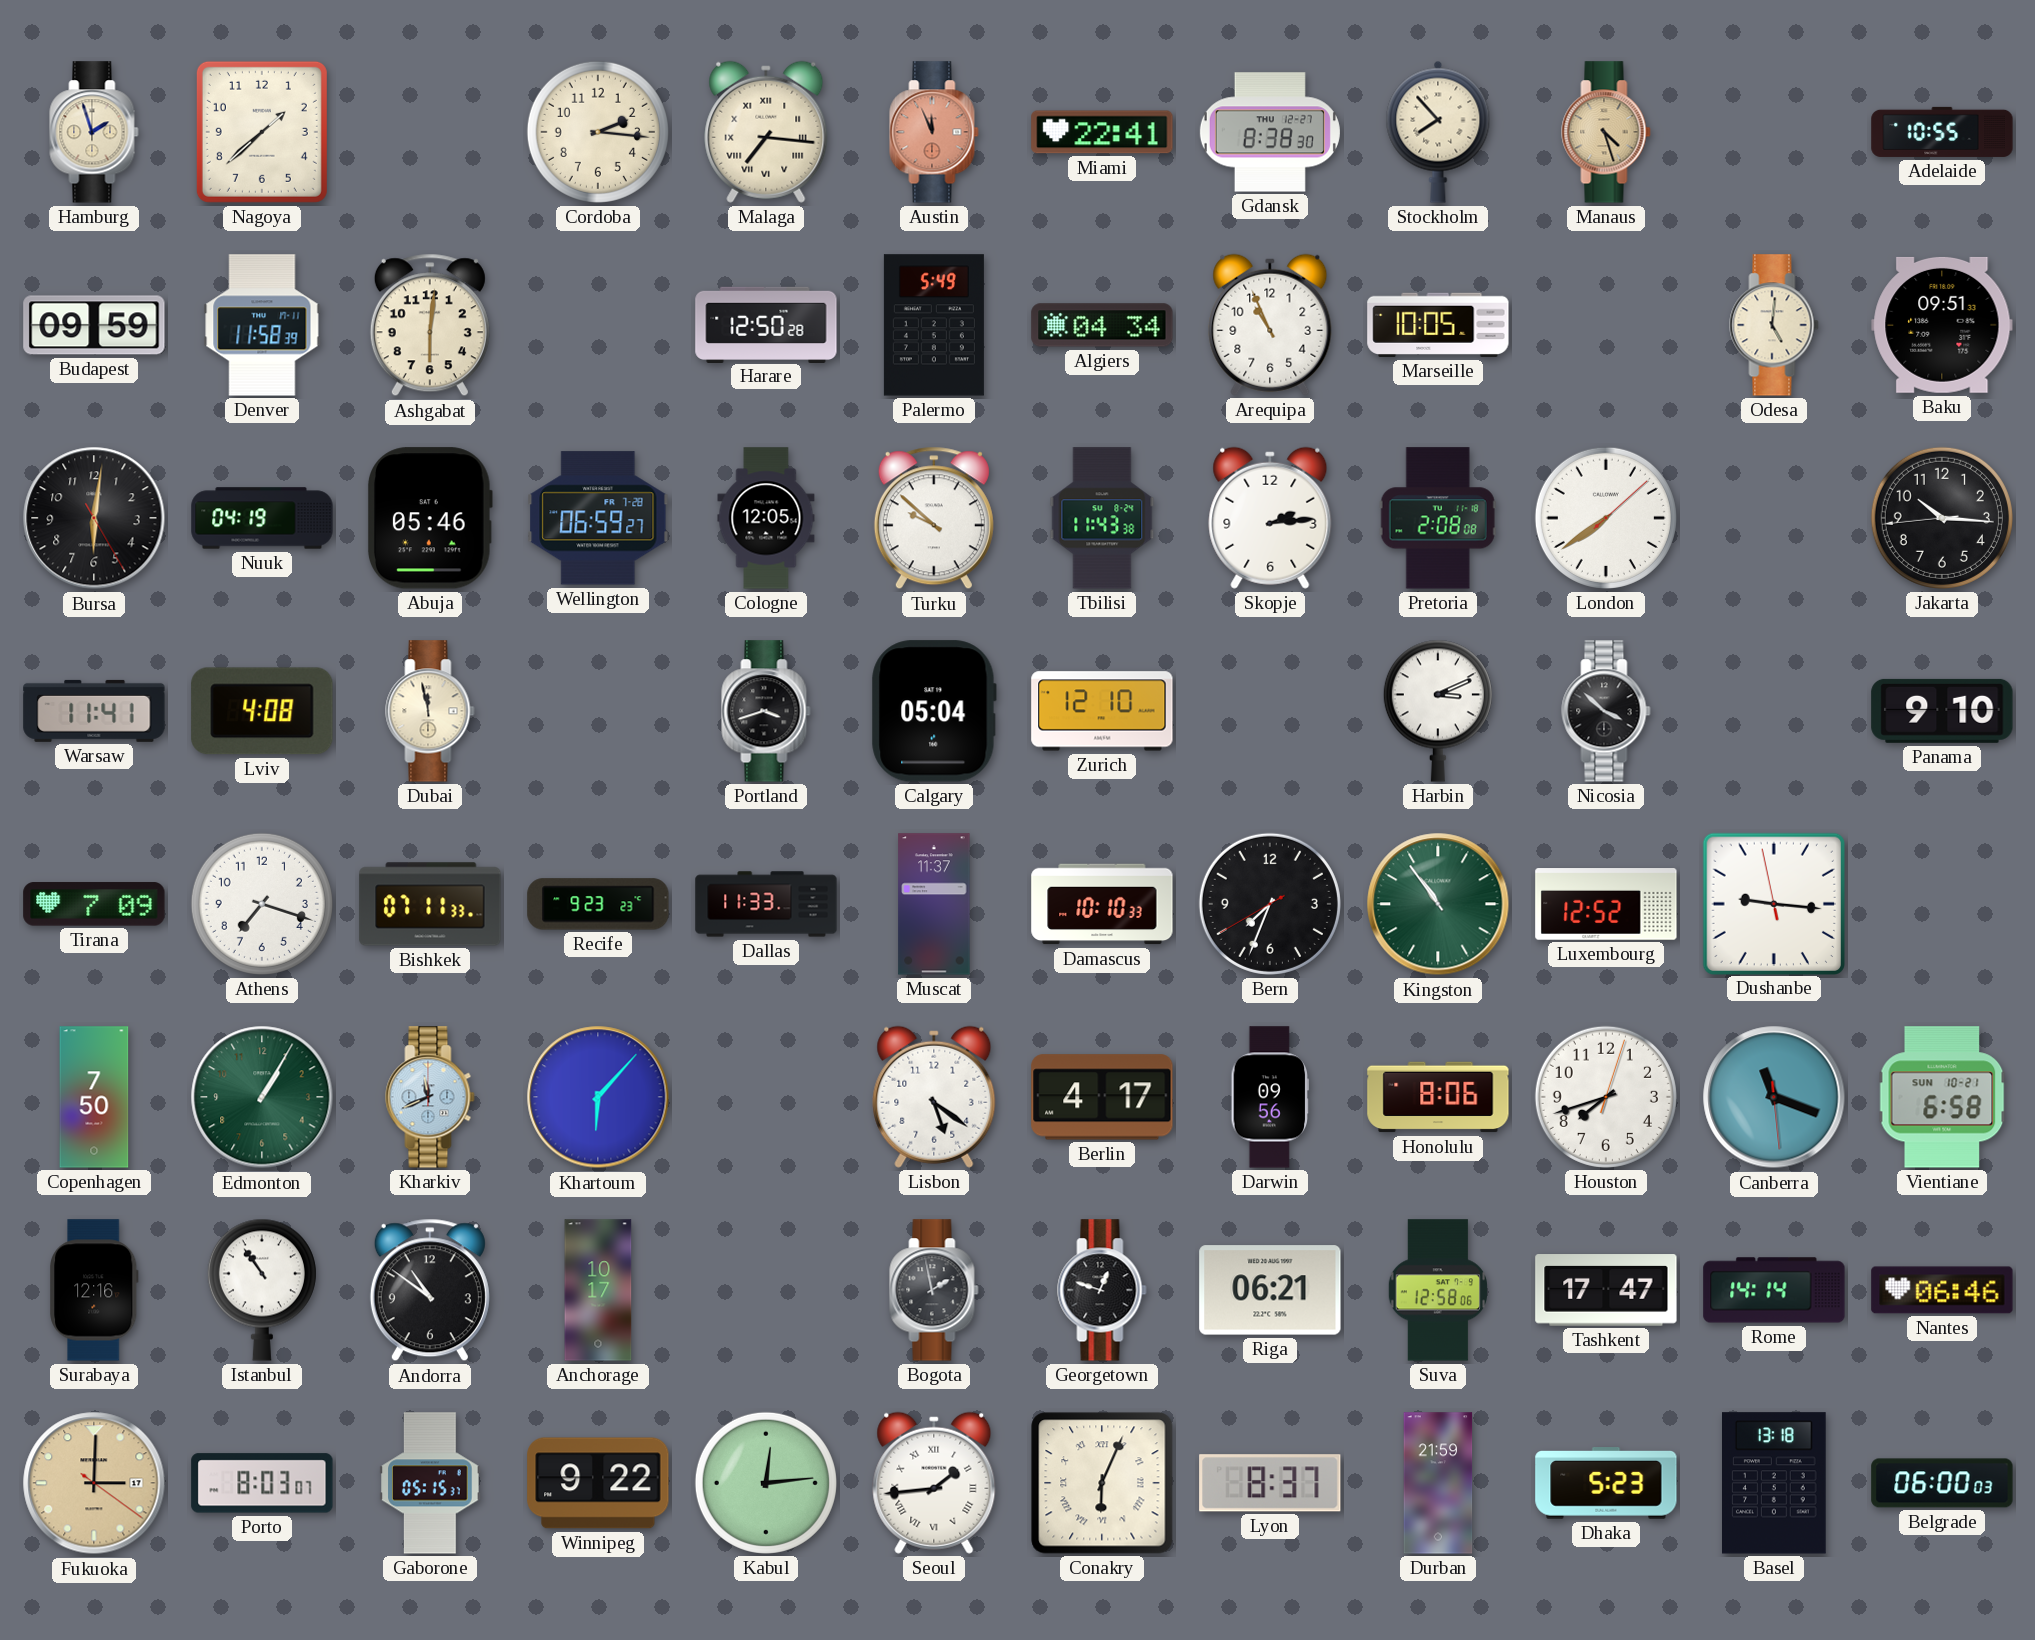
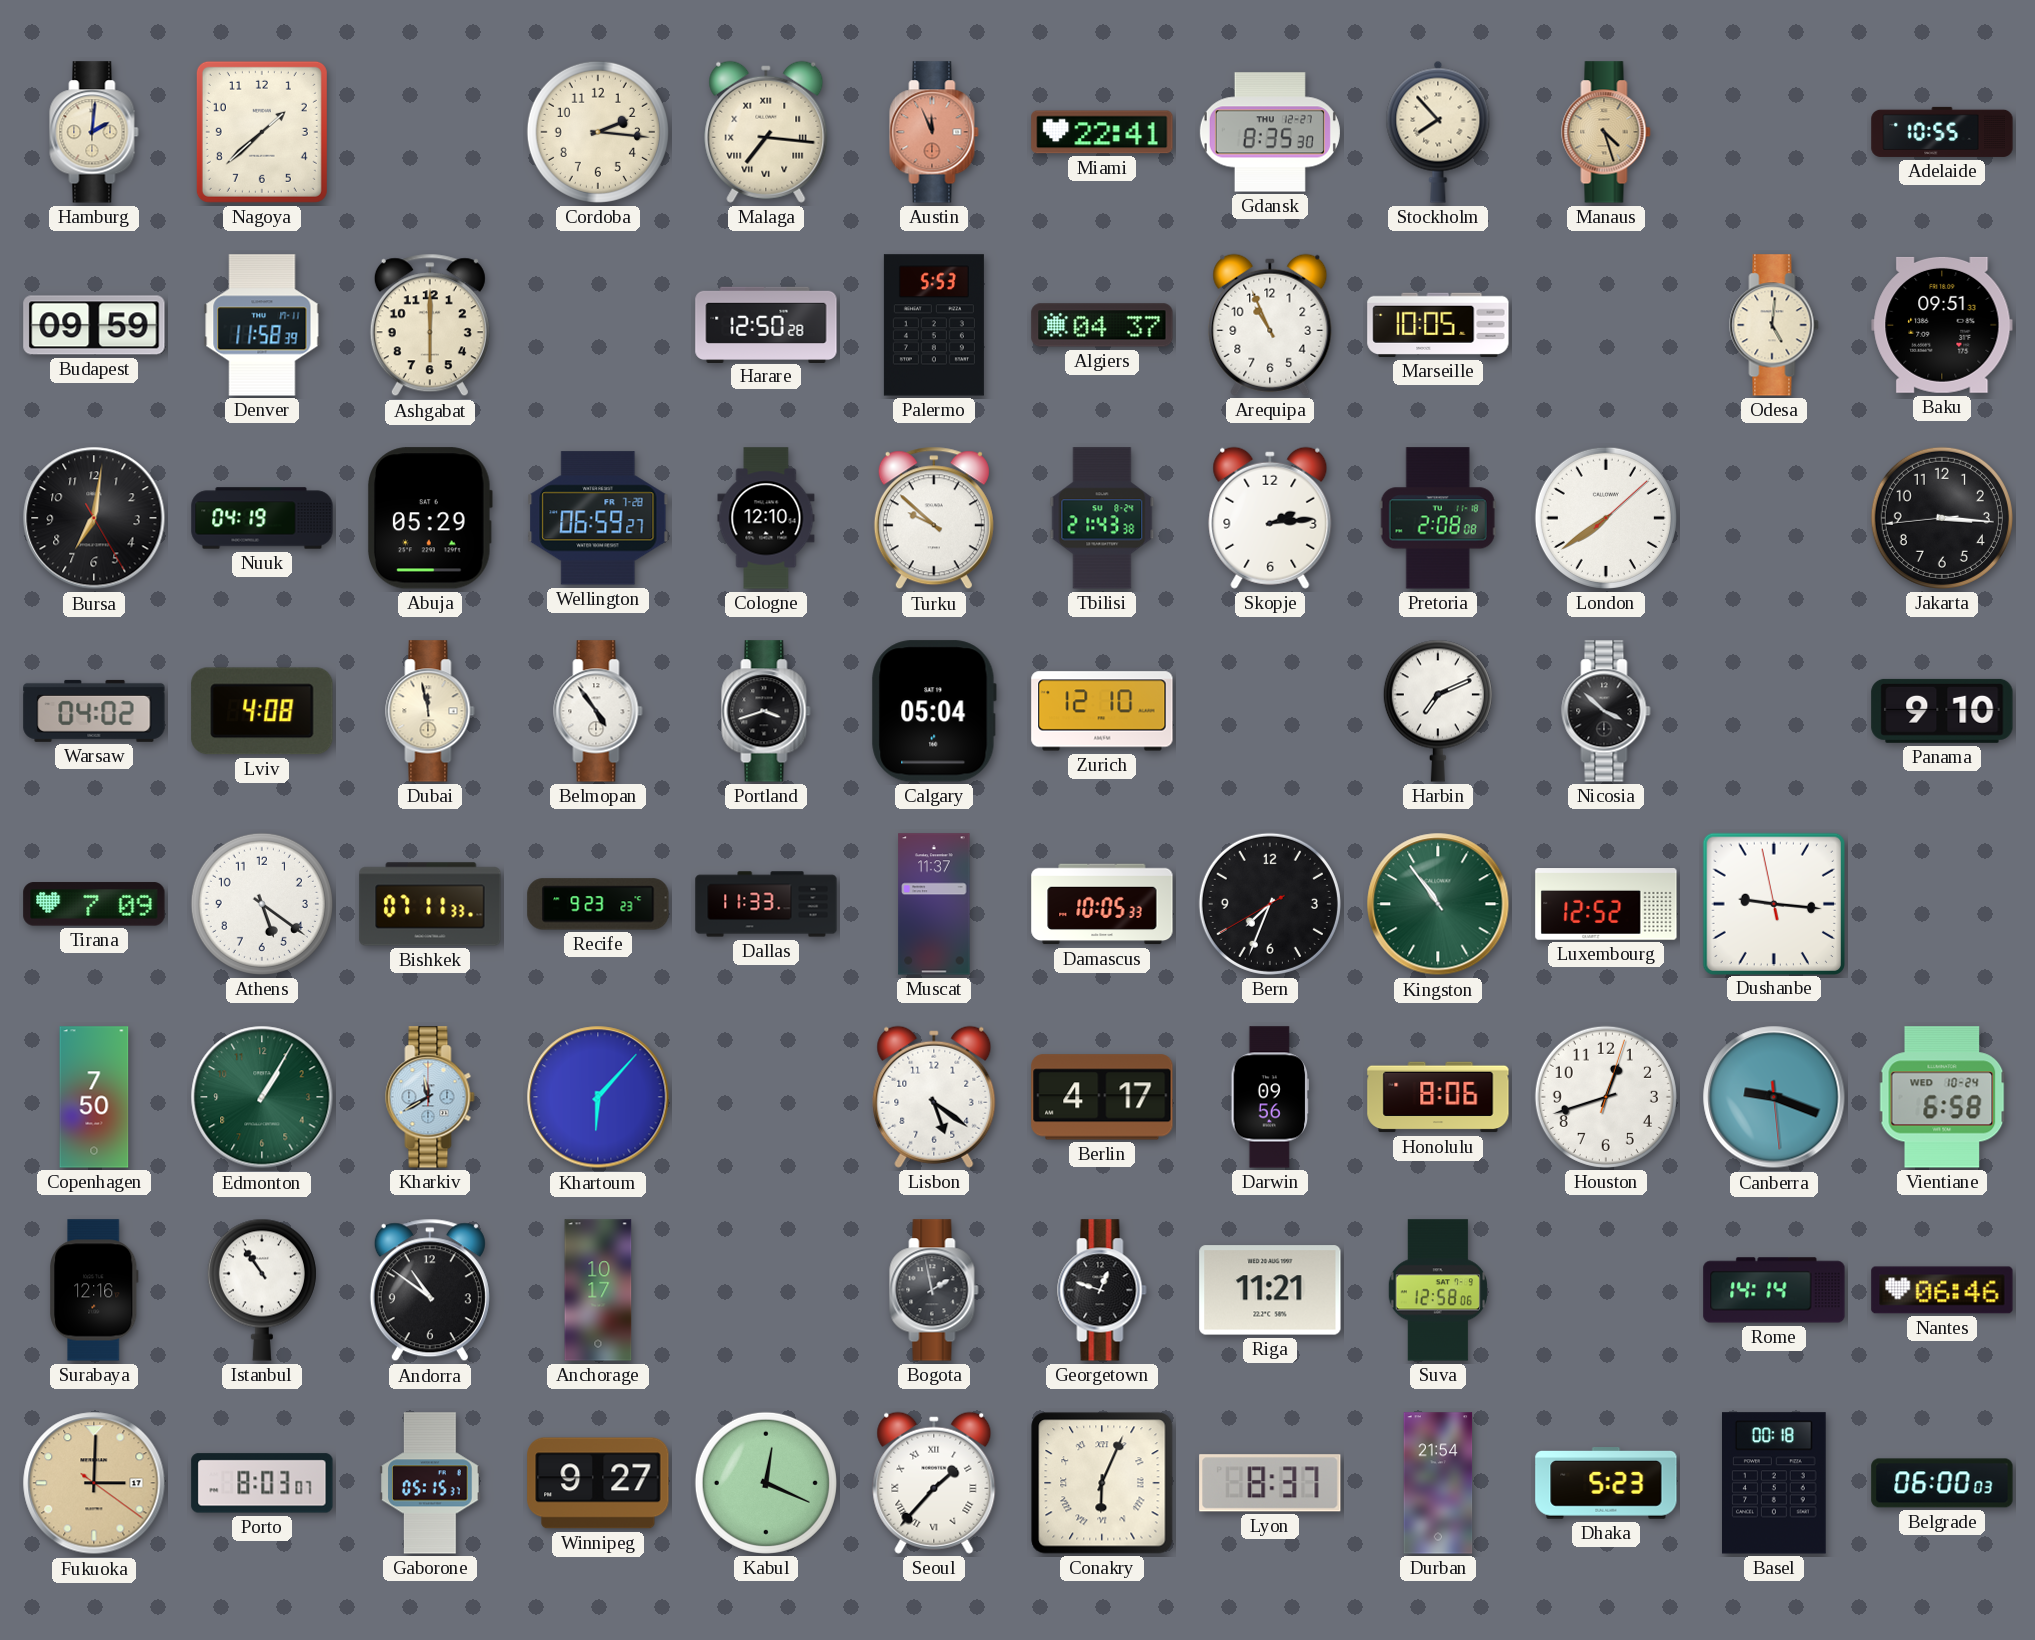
Hamburg: 1:57 -> 2:01
Gdansk: 8:38 -> 8:35
Ashgabat: 6:01 -> 6:00
Palermo: 5:49 -> 5:53
Algiers: 04:34 -> 04:37
Bursa: 6:01 -> 7:01
Abuja: 05:46 -> 05:29
Cologne: 12:05 -> 12:10
Tbilisi: 11:43 -> 21:43
Jakarta: 10:15 -> 3:15
Warsaw: 11:41 -> 04:02
Belmopan: none -> 4:54
Harbin: 3:11 -> 7:11
Athens: 7:18 -> 5:21
Damascus: 10:10 -> 10:05
Kharkiv: 11:41 -> 11:40
Houston: 7:42 -> 12:42
Canberra: 11:18 -> 9:18
Vientiane date: SUN 10-21 -> WED 10-24
Riga: 06:21 -> 11:21
Tashkent: 17:47 -> none
Winnipeg: 9:22 -> 9:27
Kabul: 12:14 -> 12:19
Seoul: 1:44 -> 1:37
Durban: 21:59 -> 21:54
Basel: 13:18 -> 00:18
